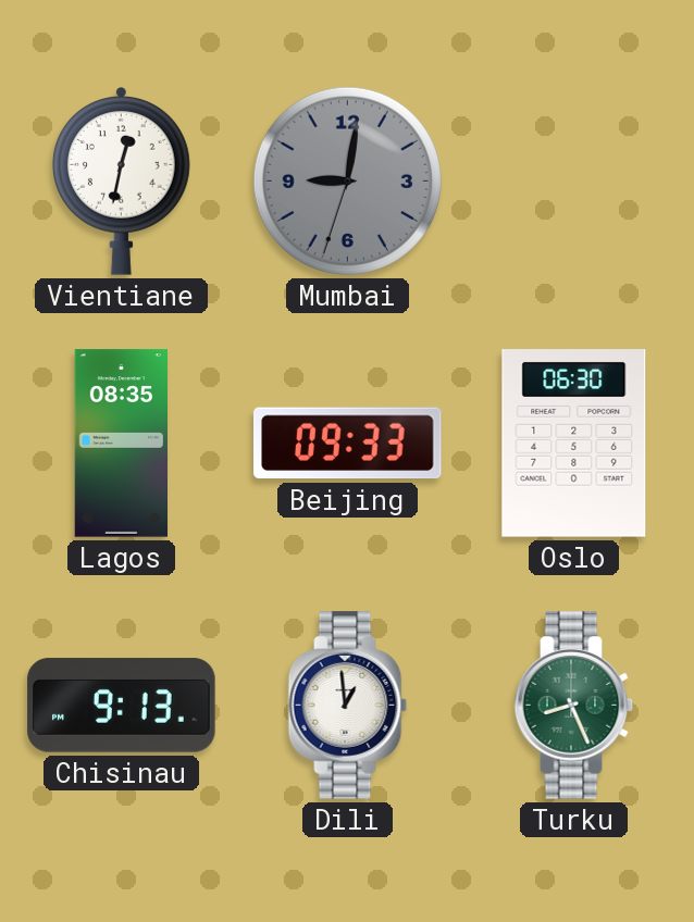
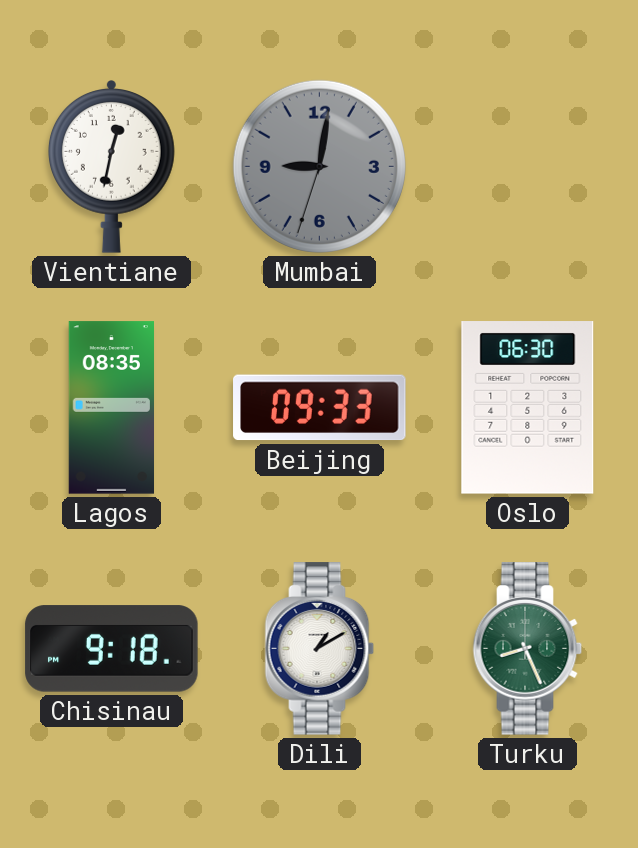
Chisinau: 9:13 -> 9:18
Dili: 12:59 -> 1:10
